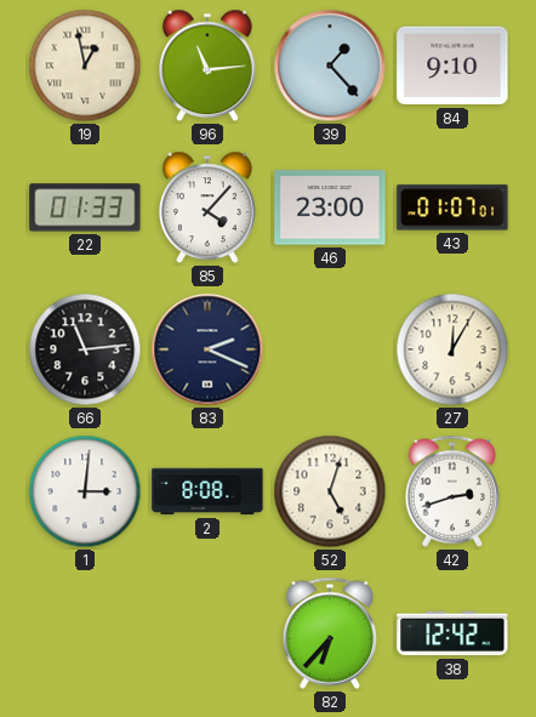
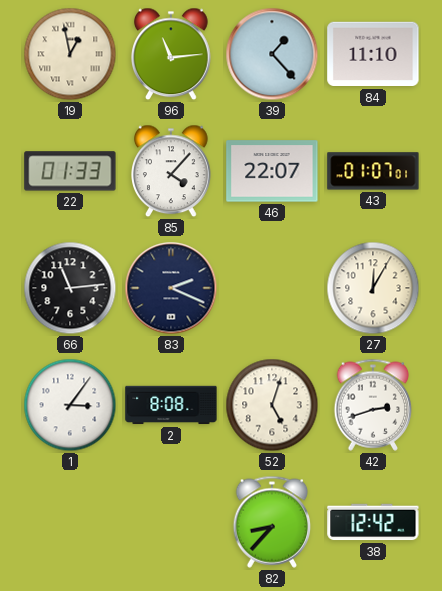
84: 9:10 -> 11:10
46: 23:00 -> 22:07
1: 3:01 -> 3:06
82: 6:37 -> 8:37
